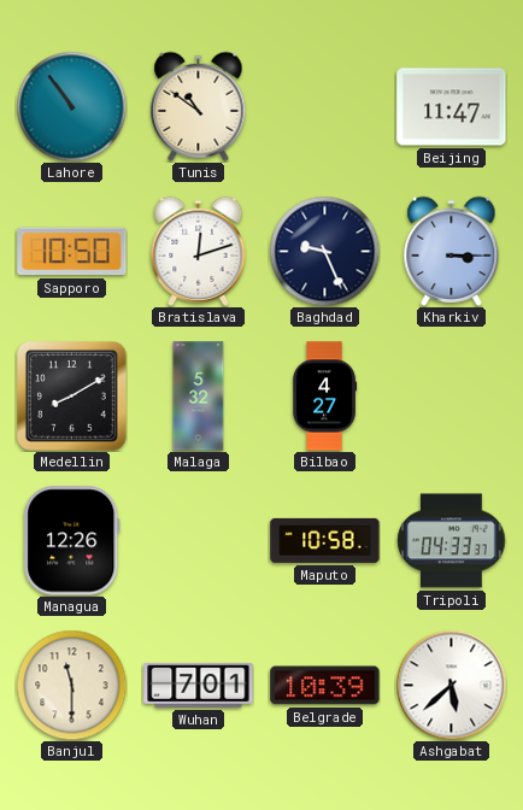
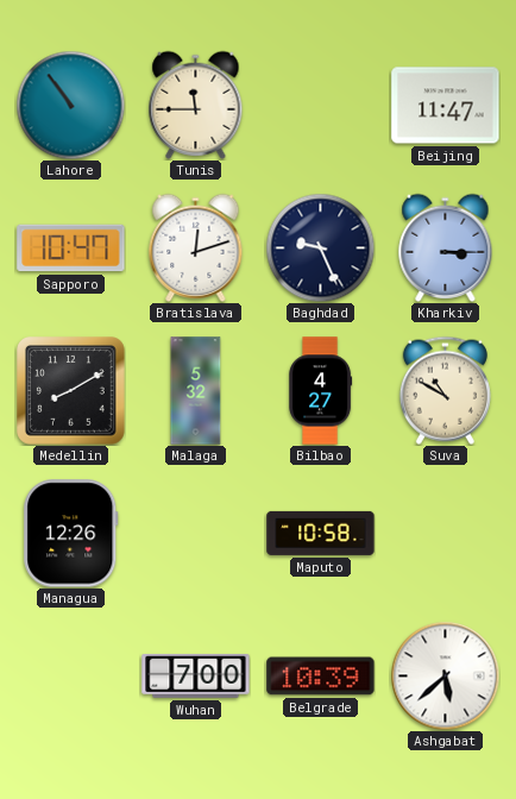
Tunis: 10:51 -> 11:45
Sapporo: 10:50 -> 10:47
Suva: none -> 10:50
Tripoli: 04:33 -> none
Banjul: 11:30 -> none
Wuhan: 7:01 -> 7:00
